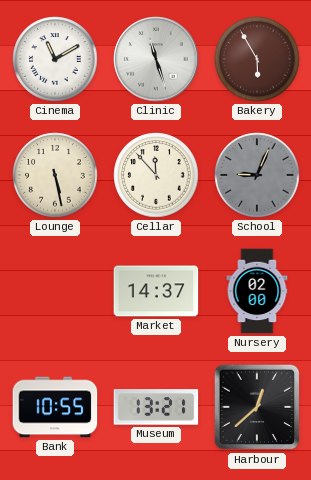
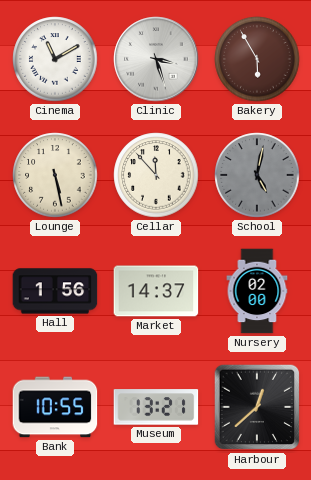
Clinic: 11:27 -> 3:27
School: 9:04 -> 5:02
Hall: none -> 1:56
